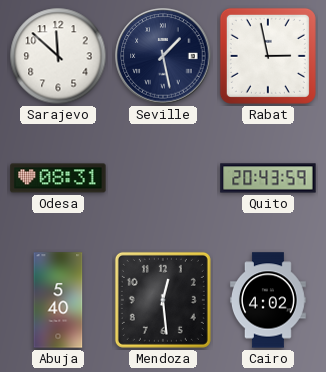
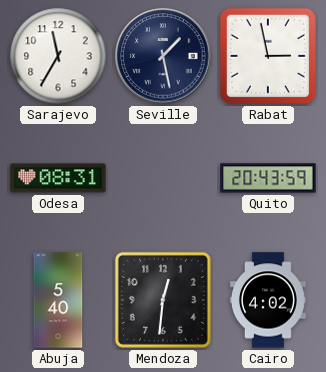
Sarajevo: 11:52 -> 11:35
Mendoza: 12:29 -> 12:31
